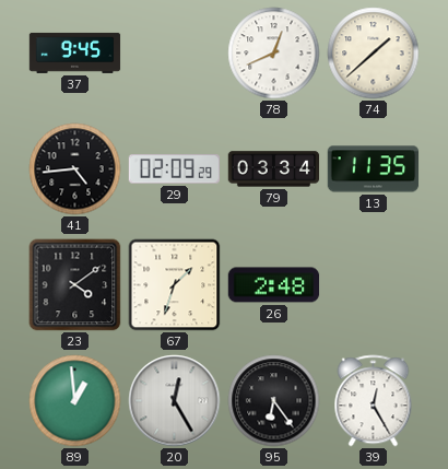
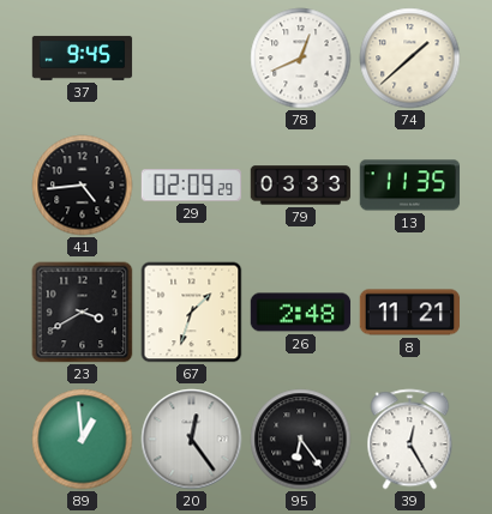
79: 03:34 -> 03:33
23: 4:09 -> 3:40
8: none -> 11:21
20: 12:25 -> 12:24
